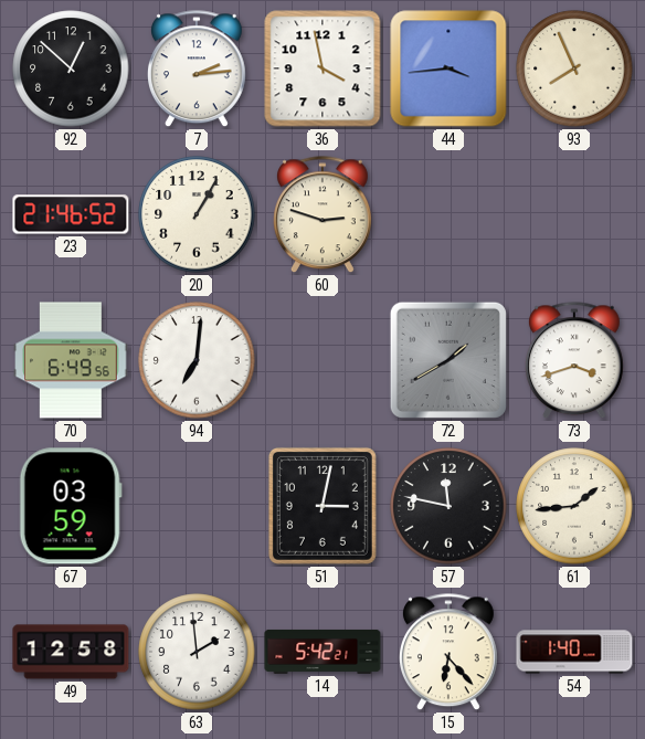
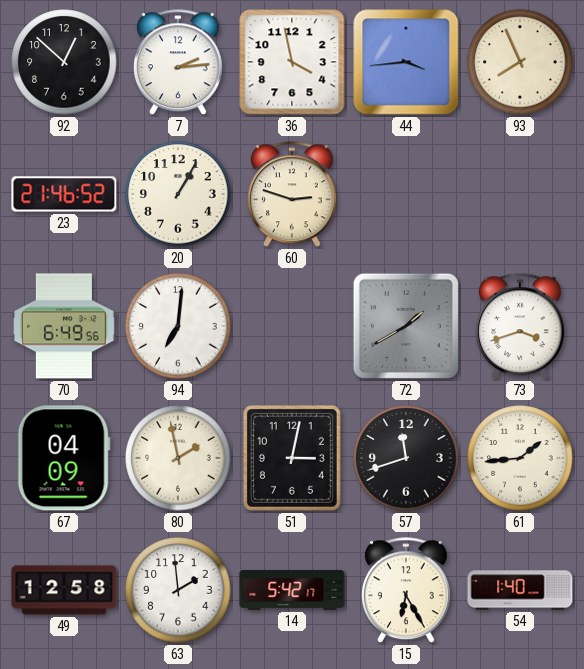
67: 03:59 -> 04:09
80: none -> 1:58
57: 11:47 -> 11:42
14: 5:42:21 -> 5:42:17
15: 6:23 -> 6:25
